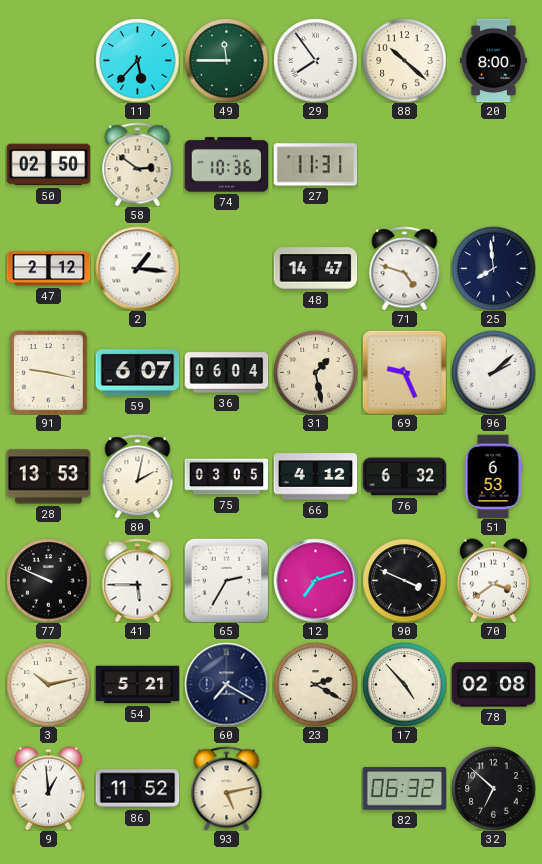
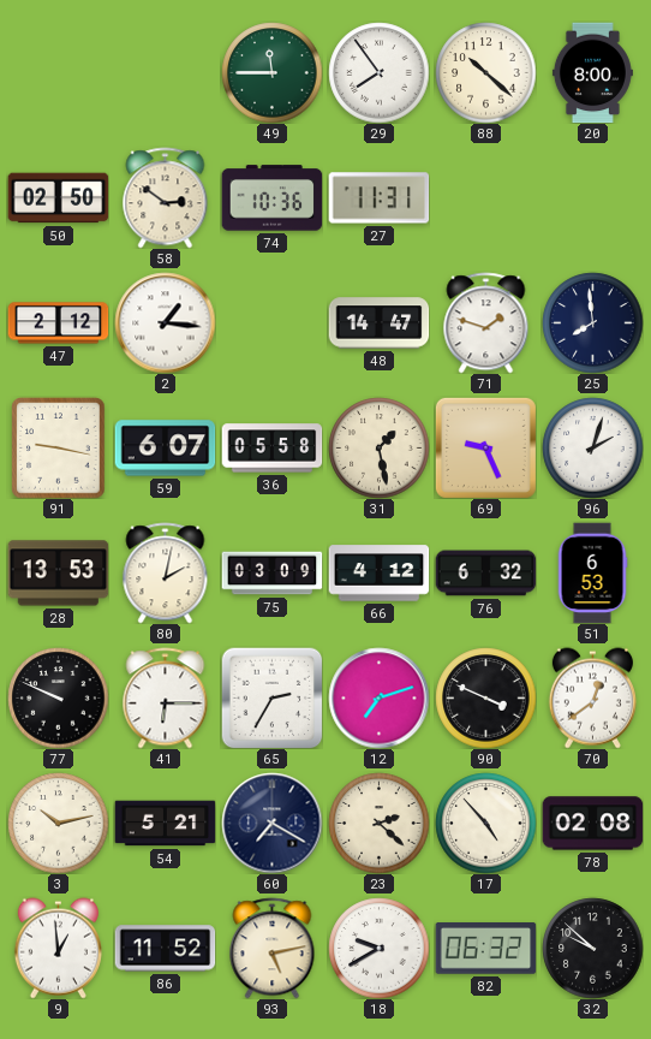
11: 5:37 -> none
71: 4:48 -> 1:48
36: 06:04 -> 05:58
96: 2:08 -> 2:03
75: 03:05 -> 03:09
41: 5:45 -> 6:15
70: 3:39 -> 12:39
23: 2:20 -> 2:22
18: none -> 9:40
32: 6:52 -> 9:52
